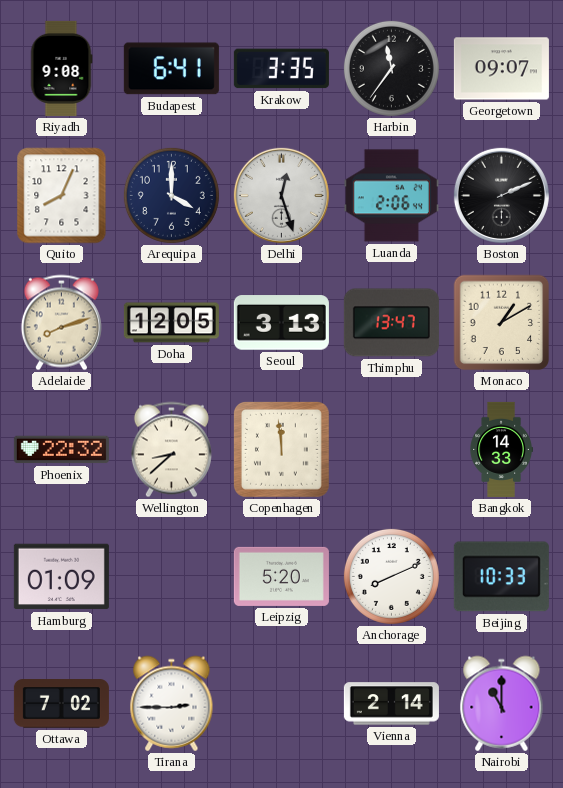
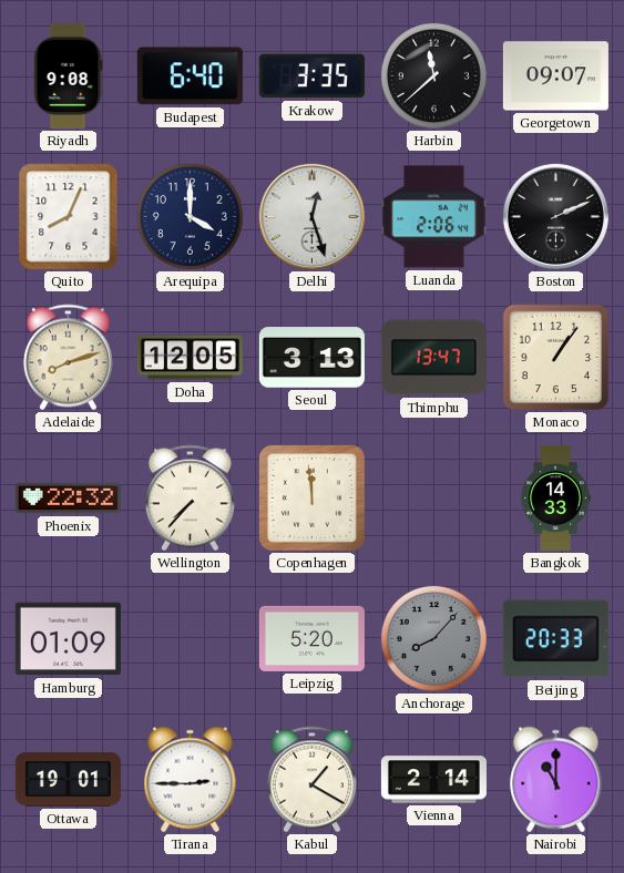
Budapest: 6:41 -> 6:40
Harbin: 11:36 -> 11:38
Monaco: 1:10 -> 1:06
Wellington: 8:38 -> 7:37
Anchorage: 8:11 -> 8:07
Anchorage dial: white -> grey
Beijing: 10:33 -> 20:33
Ottawa: 7:02 -> 19:01
Kabul: none -> 1:20
